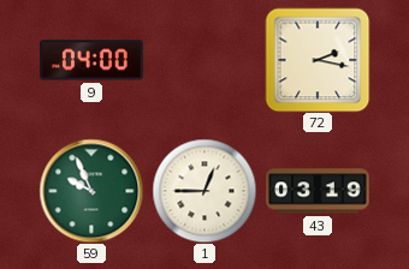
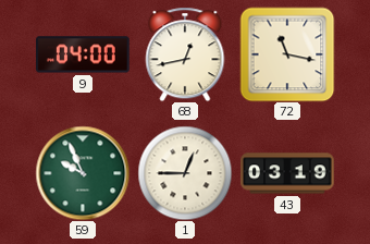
68: none -> 12:43
72: 2:17 -> 11:17
